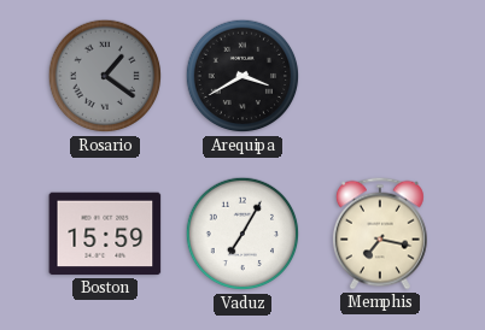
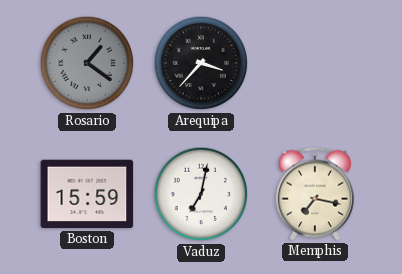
Arequipa: 3:40 -> 3:37
Vaduz: 7:05 -> 7:02
